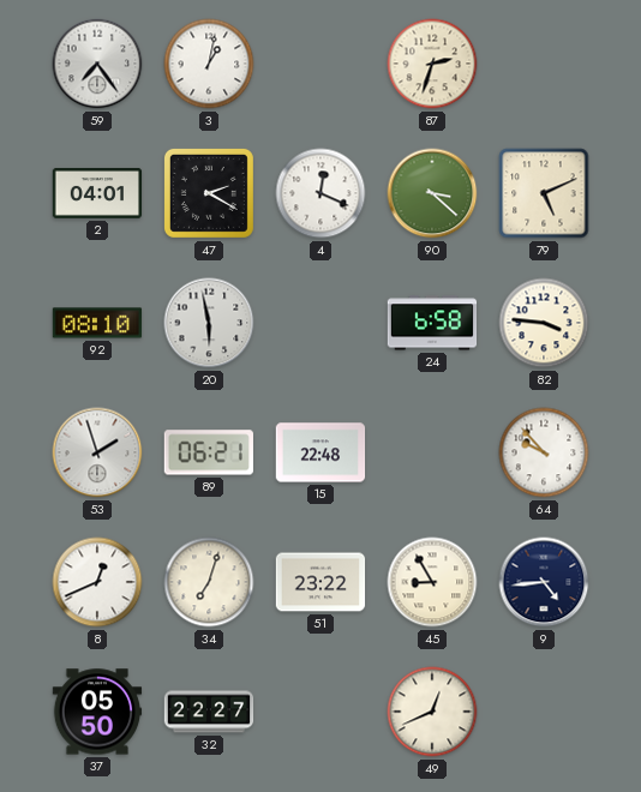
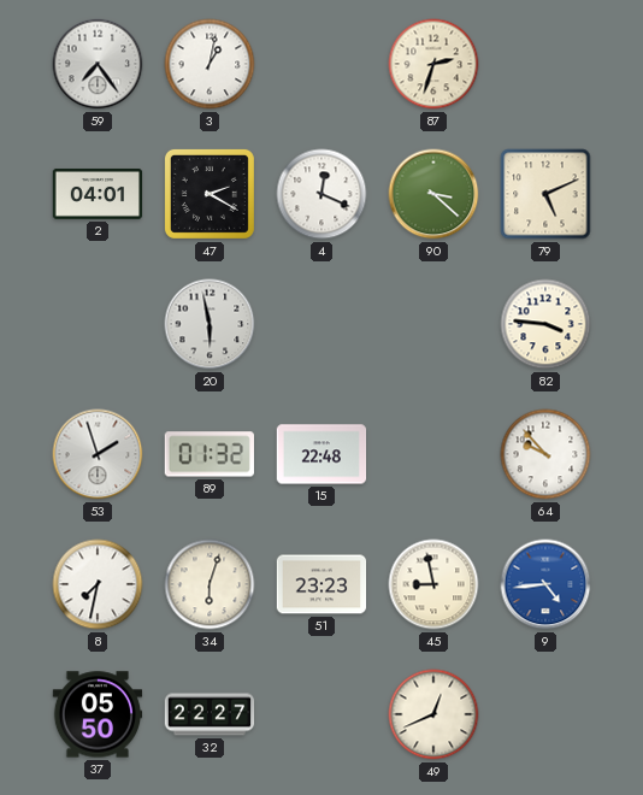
92: 08:10 -> none
24: 6:58 -> none
89: 06:21 -> 01:32
8: 12:41 -> 7:32
34: 7:03 -> 6:03
51: 23:22 -> 23:23
45: 8:55 -> 8:58
9 dial: navy -> blue
